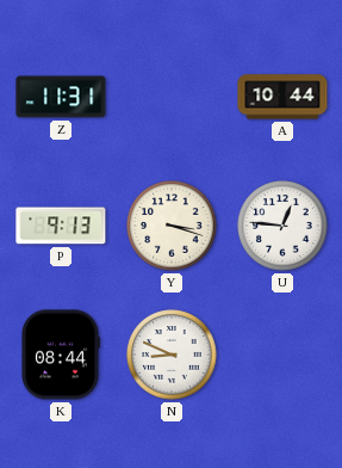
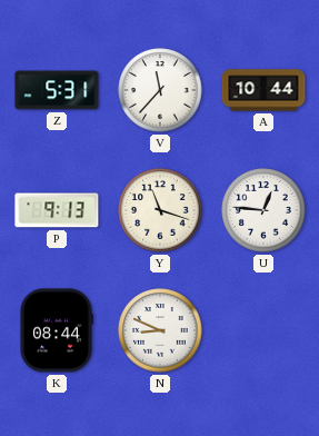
Z: 11:31 -> 5:31
V: none -> 11:37
Y: 3:18 -> 11:18
